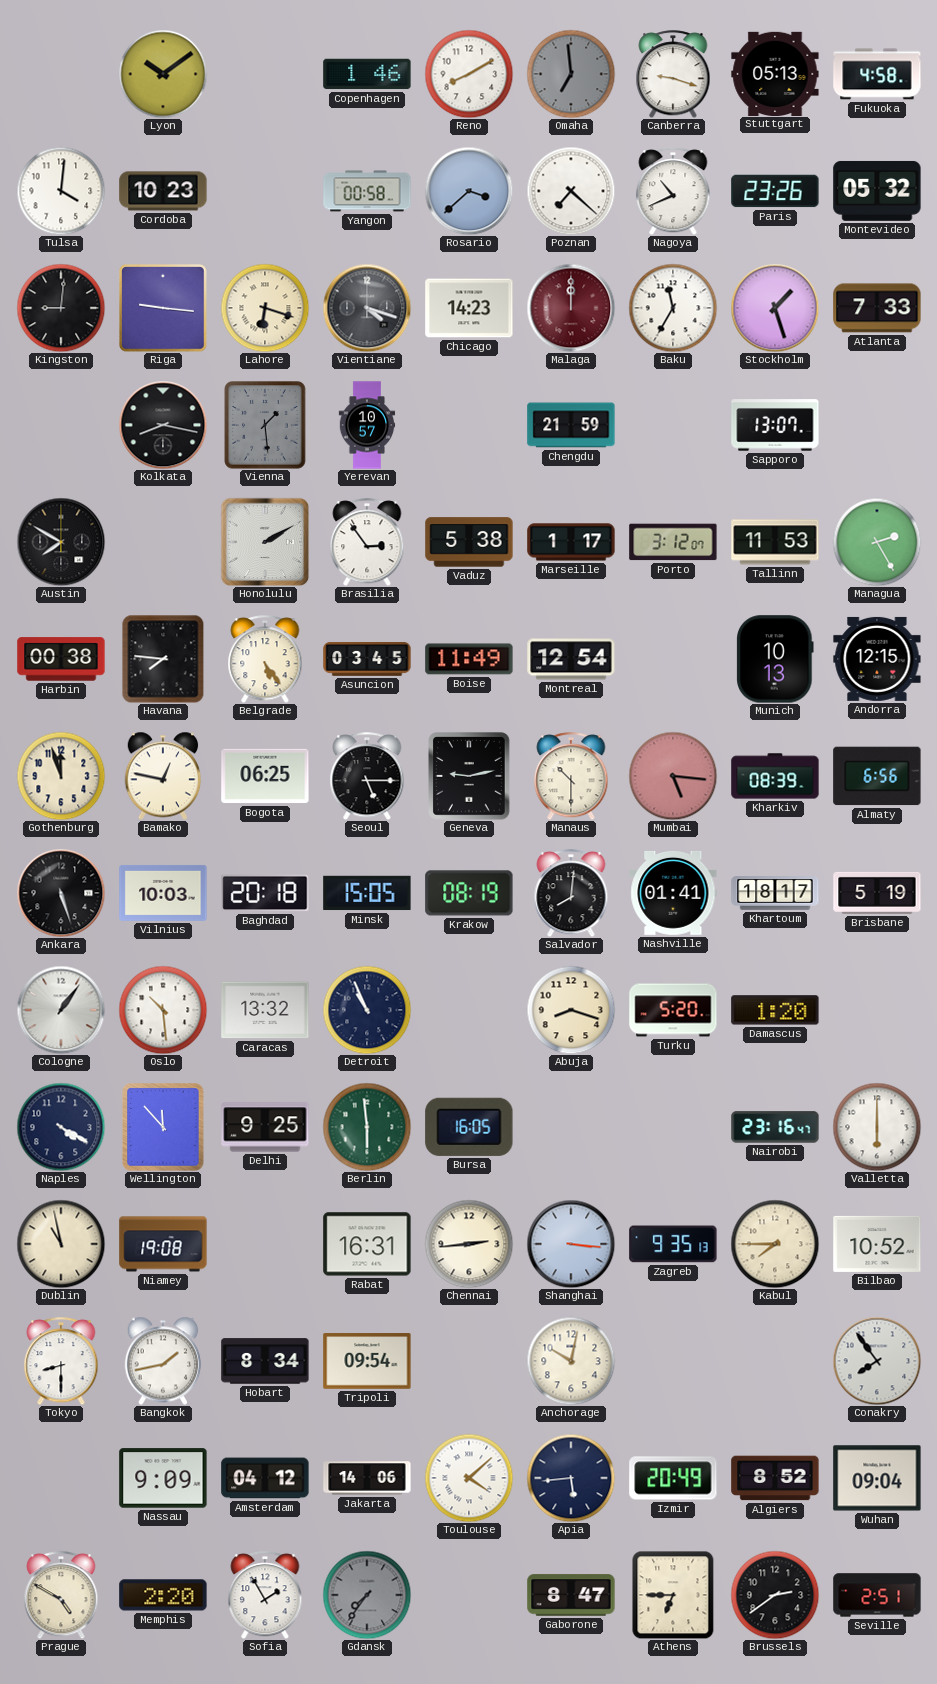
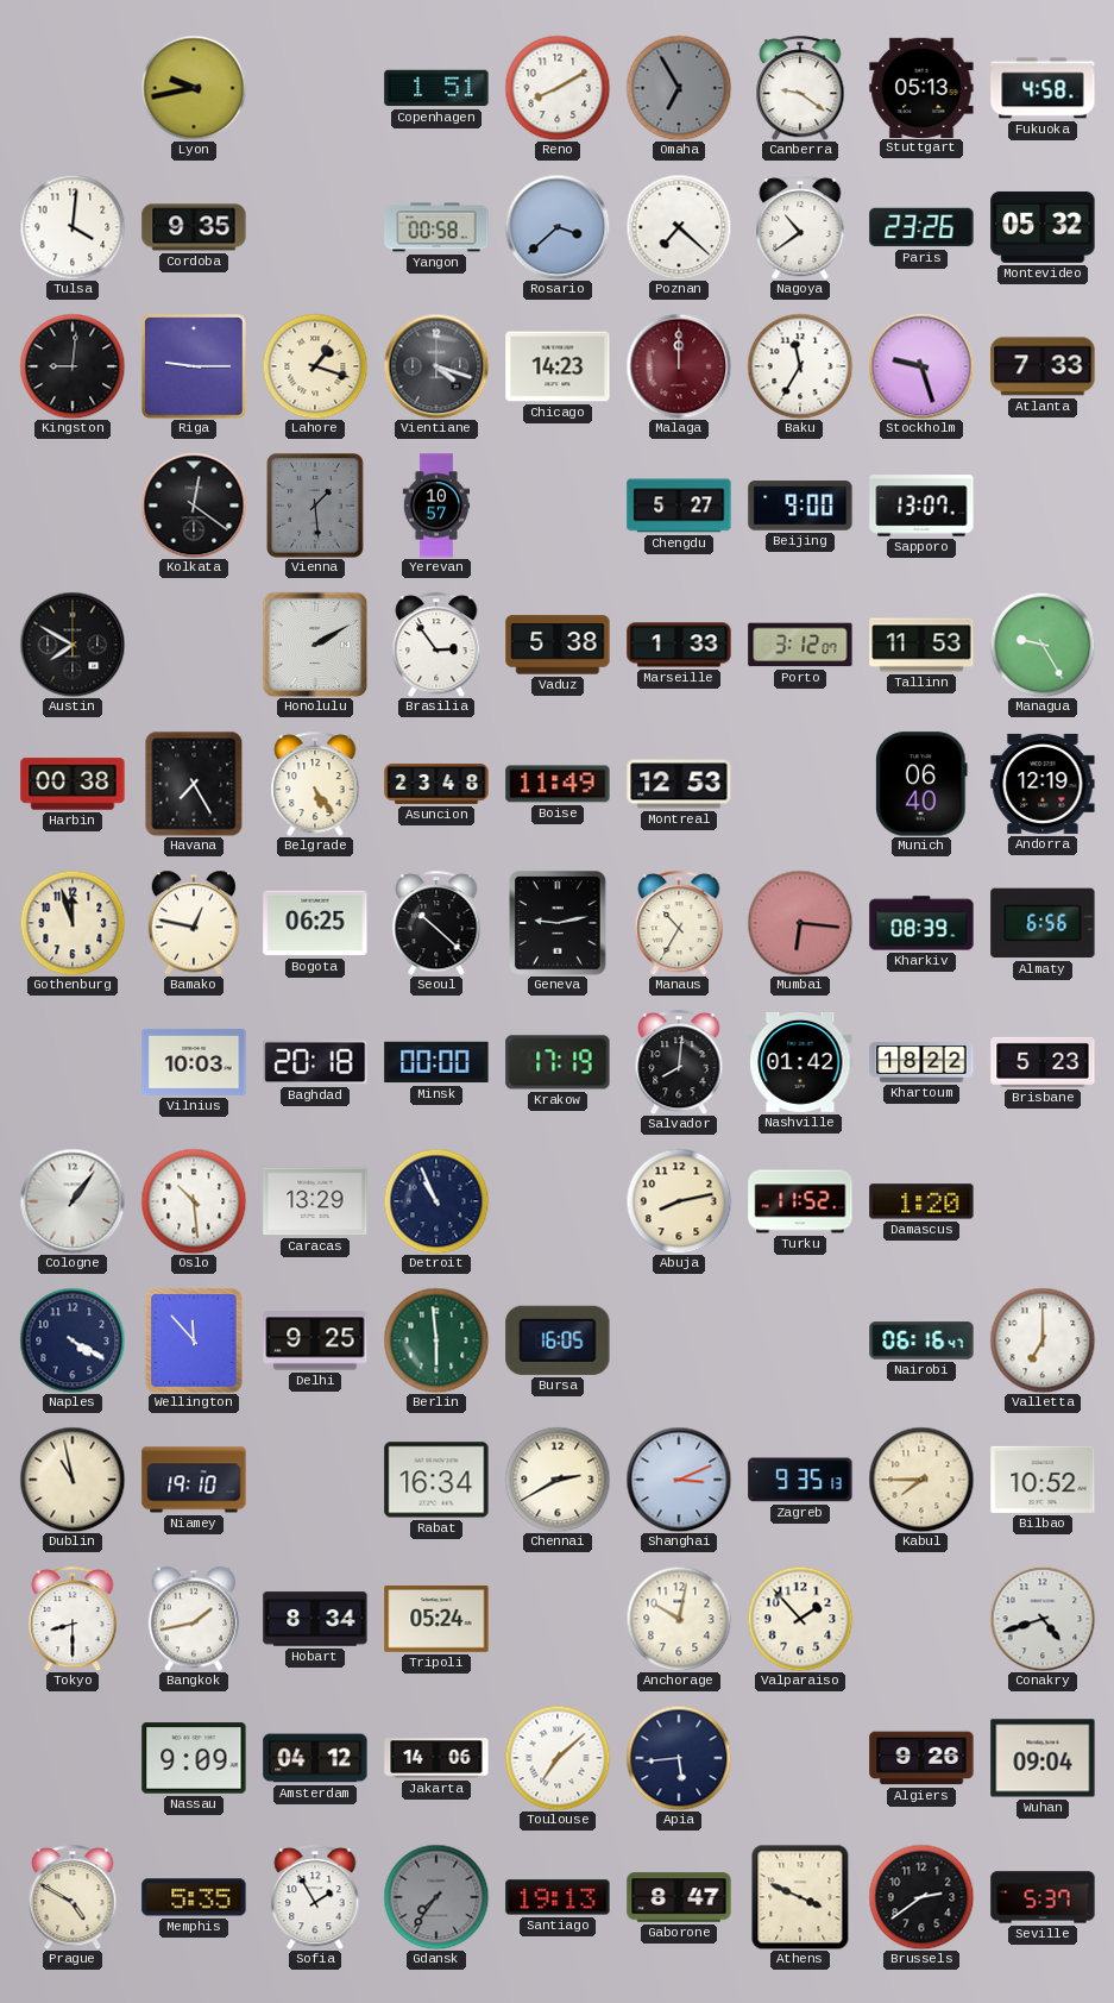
Lyon: 10:09 -> 9:43
Copenhagen: 1:46 -> 1:51
Omaha: 6:59 -> 6:55
Canberra: 9:18 -> 9:21
Cordoba: 10:23 -> 9:35
Nagoya: 10:41 -> 10:39
Riga: 9:16 -> 9:15
Lahore: 6:18 -> 1:18
Stockholm: 1:27 -> 9:27
Kolkata: 8:17 -> 12:21
Chengdu: 21:59 -> 5:27
Beijing: none -> 9:00
Marseille: 1:17 -> 1:33
Managua: 2:25 -> 9:25
Havana: 7:46 -> 7:25
Asuncion: 03:45 -> 23:48
Montreal: 12:54 -> 12:53
Munich: 10:13 -> 06:40
Andorra: 12:15 -> 12:19
Seoul: 5:15 -> 10:22
Manaus: 10:30 -> 10:35
Mumbai: 5:16 -> 6:16
Ankara: 5:27 -> none
Minsk: 15:05 -> 00:00
Krakow: 08:19 -> 17:19
Nashville: 01:41 -> 01:42
Khartoum: 18:17 -> 18:22
Brisbane: 5:19 -> 5:23
Caracas: 13:32 -> 13:29
Abuja: 8:18 -> 8:13
Turku: 5:20 -> 11:52
Nairobi: 23:16 -> 06:16
Valletta: 6:00 -> 7:00
Niamey: 19:08 -> 19:10
Rabat: 16:31 -> 16:34
Chennai: 2:44 -> 2:40
Shanghai: 3:16 -> 3:11
Tripoli: 09:54 -> 05:24
Valparaiso: none -> 1:53
Conakry: 7:54 -> 4:42
Toulouse: 4:08 -> 7:08
Izmir: 20:49 -> none
Algiers: 8:52 -> 9:26
Memphis: 2:20 -> 5:35
Santiago: none -> 19:13
Athens: 6:45 -> 3:49
Seville: 2:51 -> 5:37
